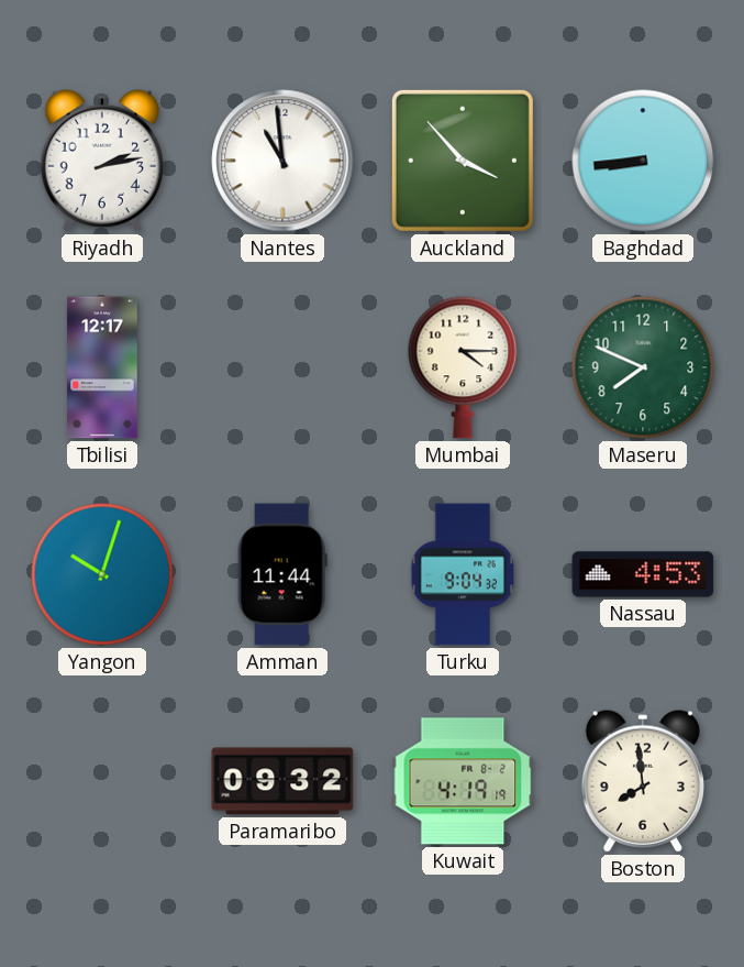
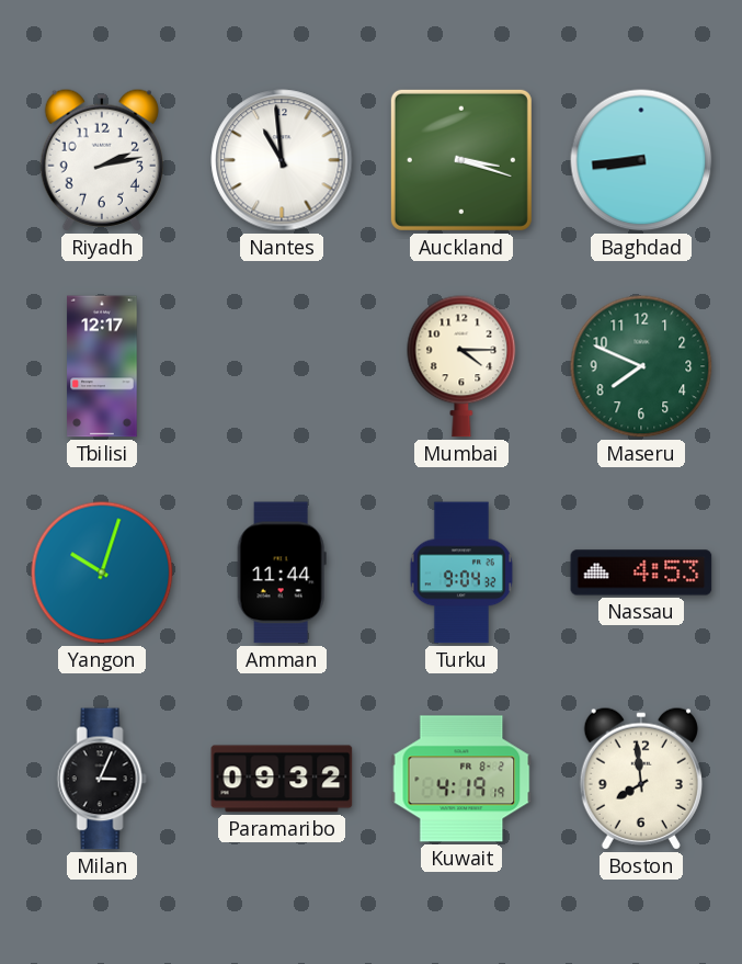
Auckland: 3:53 -> 3:18
Milan: none -> 3:04
